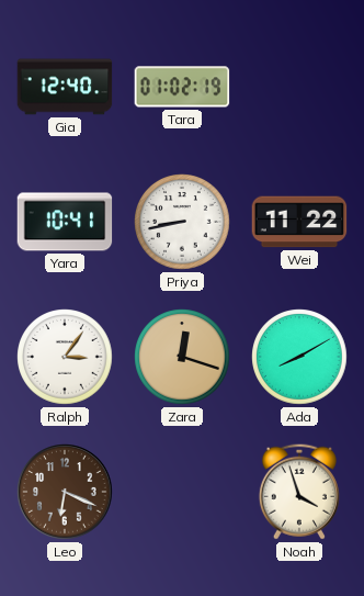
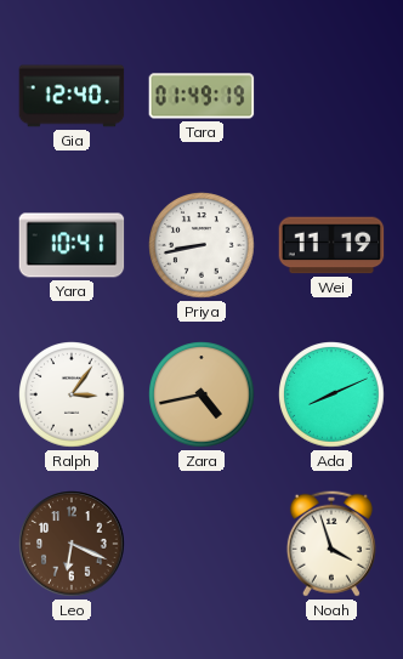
Tara: 01:02 -> 01:49
Wei: 11:22 -> 11:19
Zara: 12:18 -> 4:43
Ada: 8:10 -> 8:11
